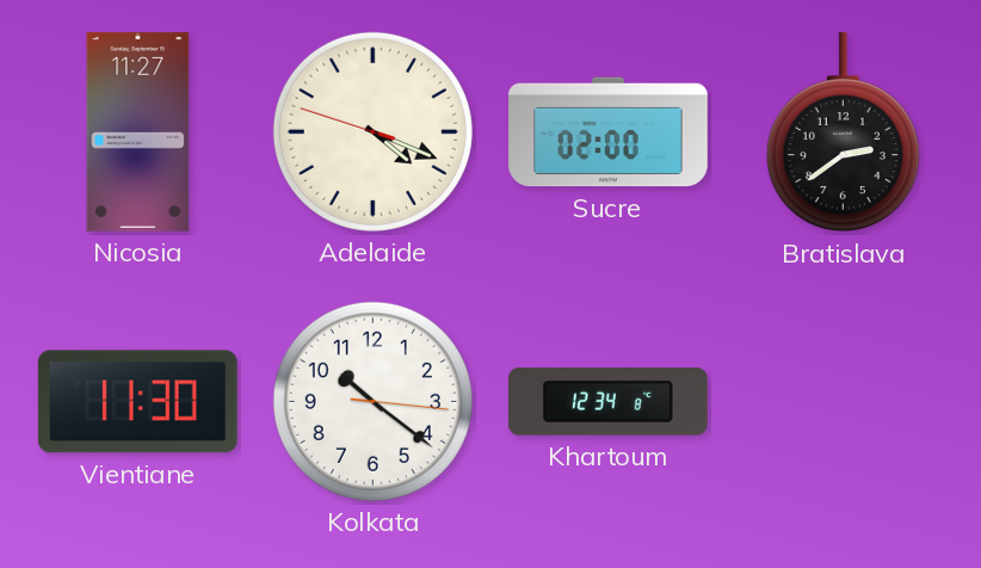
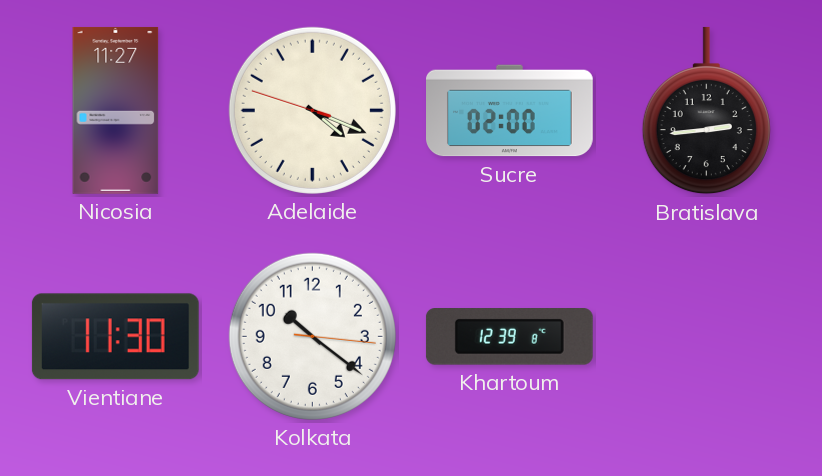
Bratislava: 2:39 -> 2:44
Khartoum: 12:34 -> 12:39
